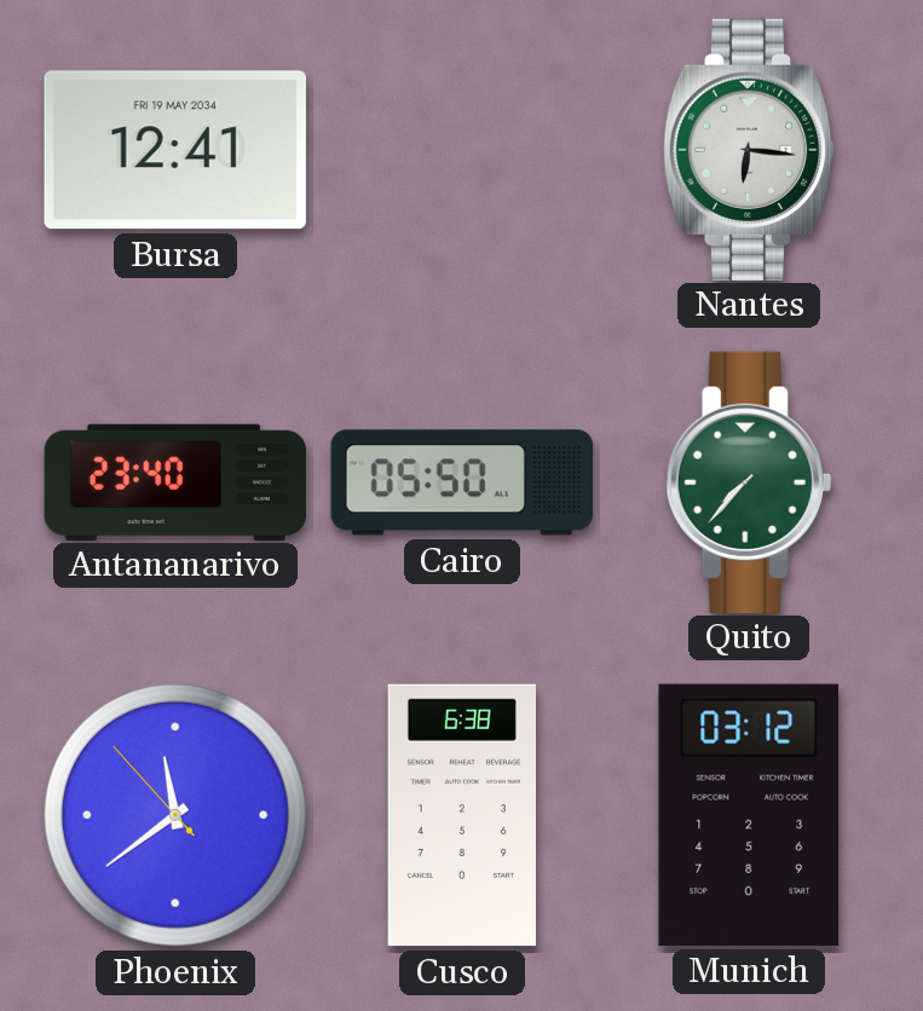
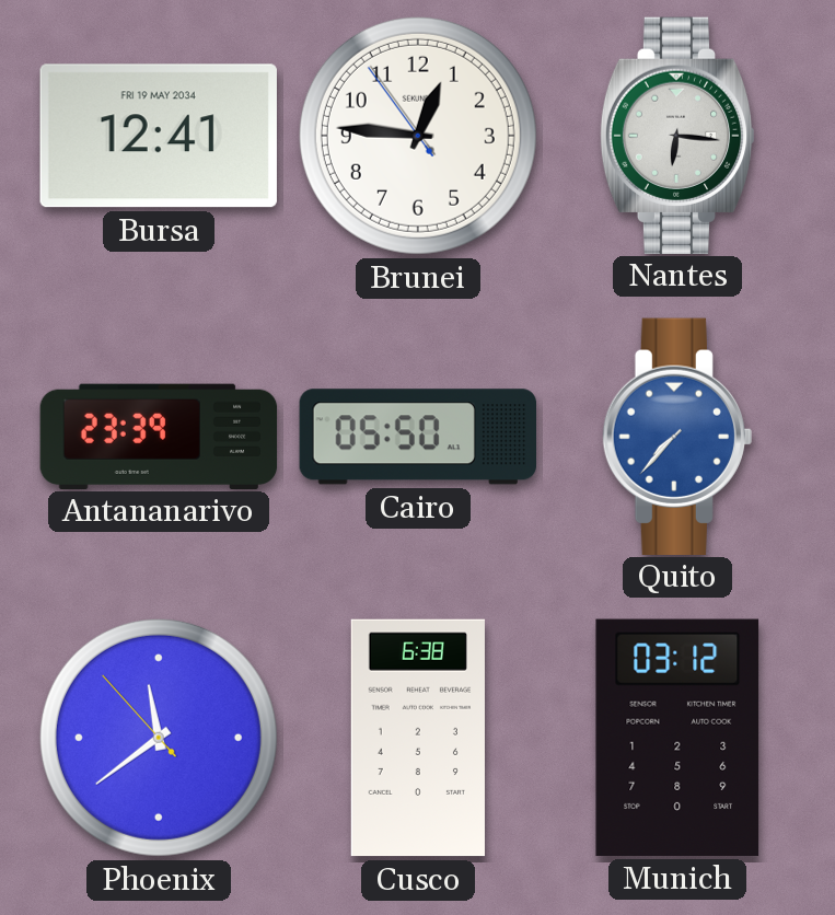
Brunei: none -> 12:45
Antananarivo: 23:40 -> 23:39
Quito dial: green -> blue
